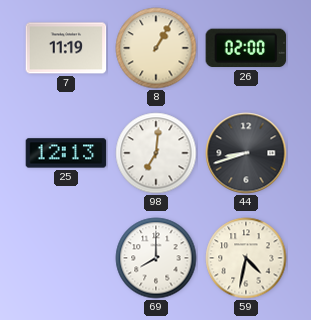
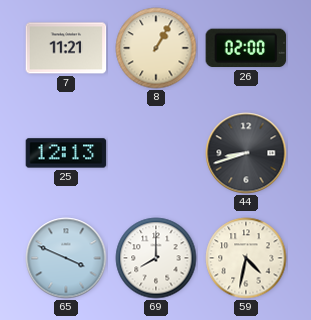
7: 11:19 -> 11:21
98: 7:01 -> none
65: none -> 3:49
